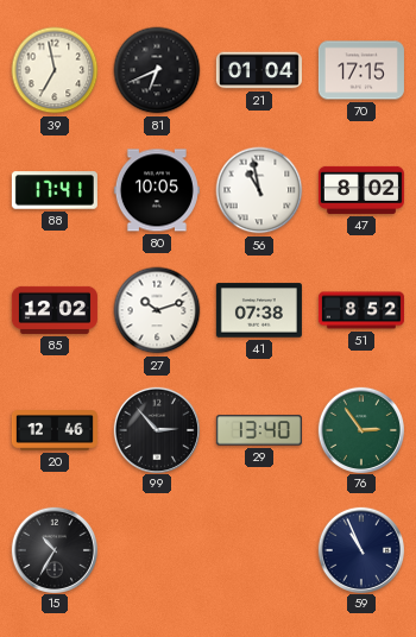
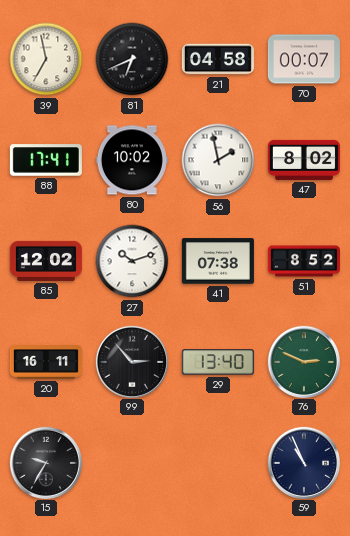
21: 01:04 -> 04:58
70: 17:15 -> 00:07
80: 10:05 -> 10:02
56: 10:58 -> 1:58
20: 12:46 -> 16:11
76: 2:54 -> 2:49
15: 10:35 -> 9:35
